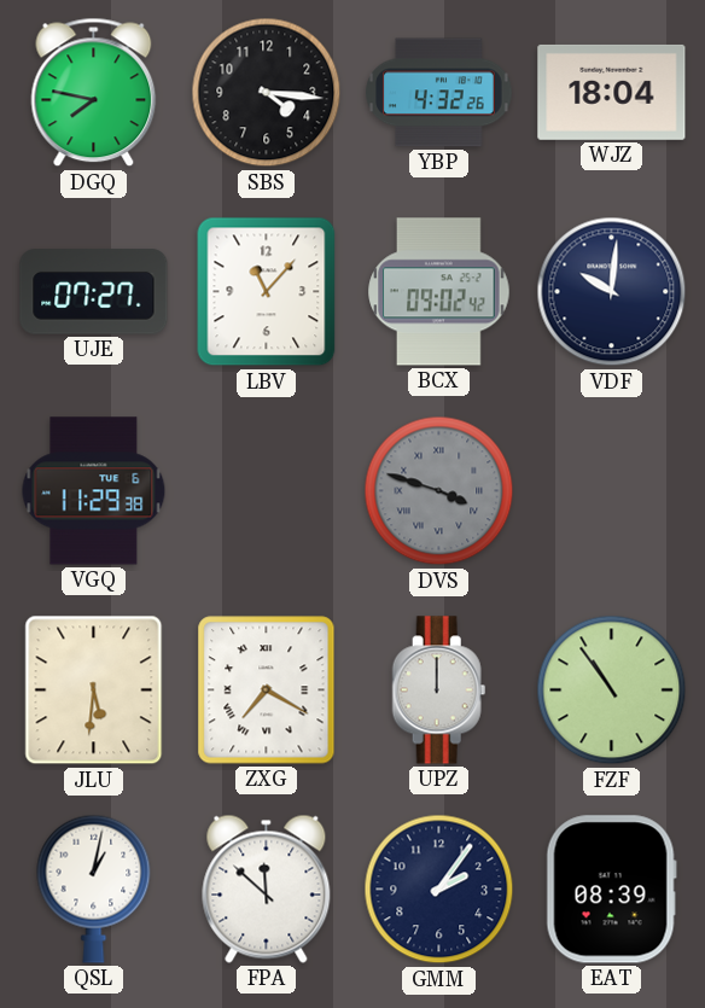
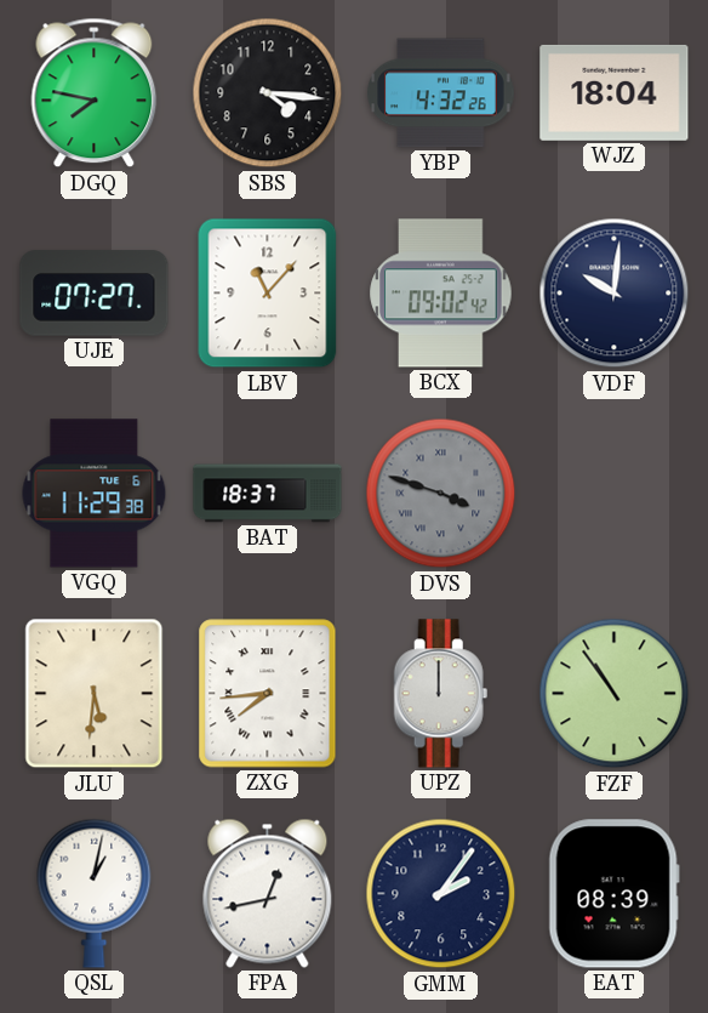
BAT: none -> 18:37
ZXG: 7:20 -> 7:44
FPA: 11:52 -> 12:43
